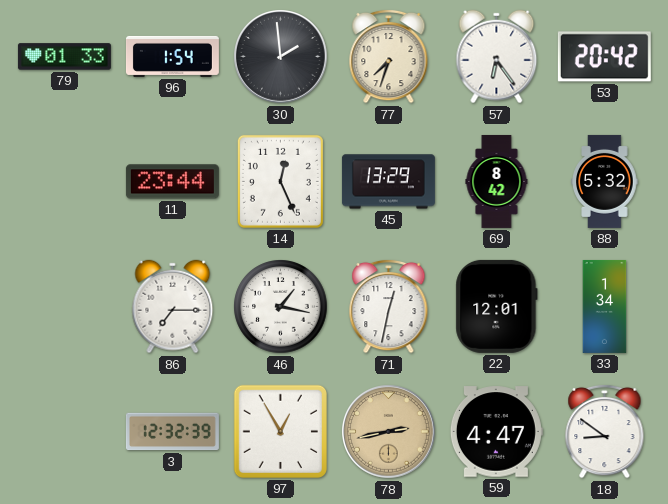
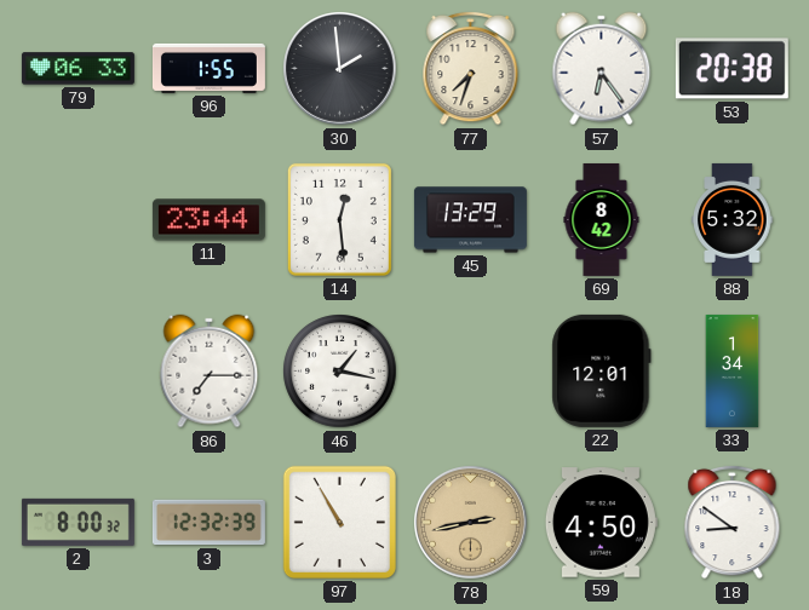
79: 01:33 -> 06:33
96: 1:54 -> 1:55
53: 20:42 -> 20:38
14: 12:26 -> 12:29
71: 12:32 -> none
2: none -> 8:00
97: 12:55 -> 10:55
59: 4:47 -> 4:50
